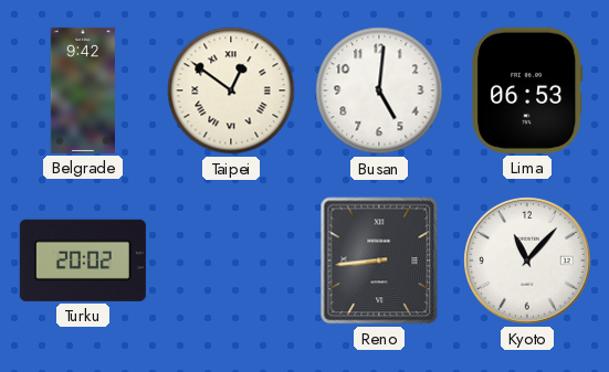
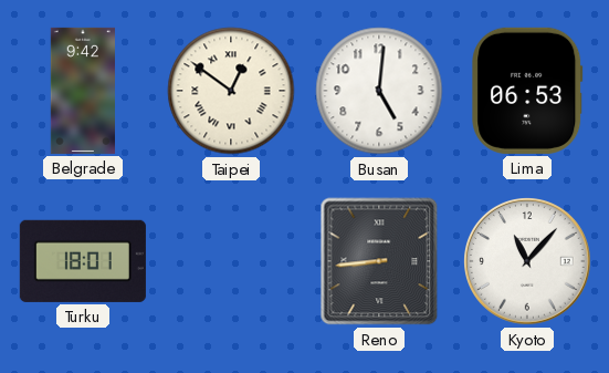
Turku: 20:02 -> 18:01
